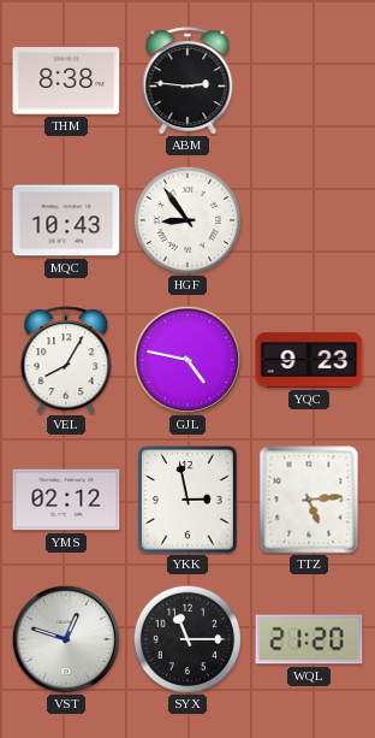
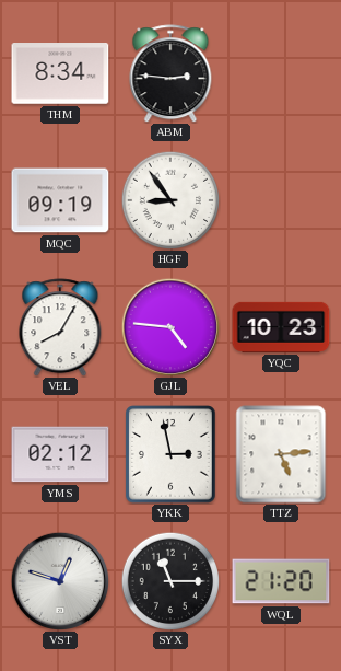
THM: 8:38 -> 8:34
MQC: 10:43 -> 09:19
GJL: 4:47 -> 4:46
YQC: 9:23 -> 10:23
